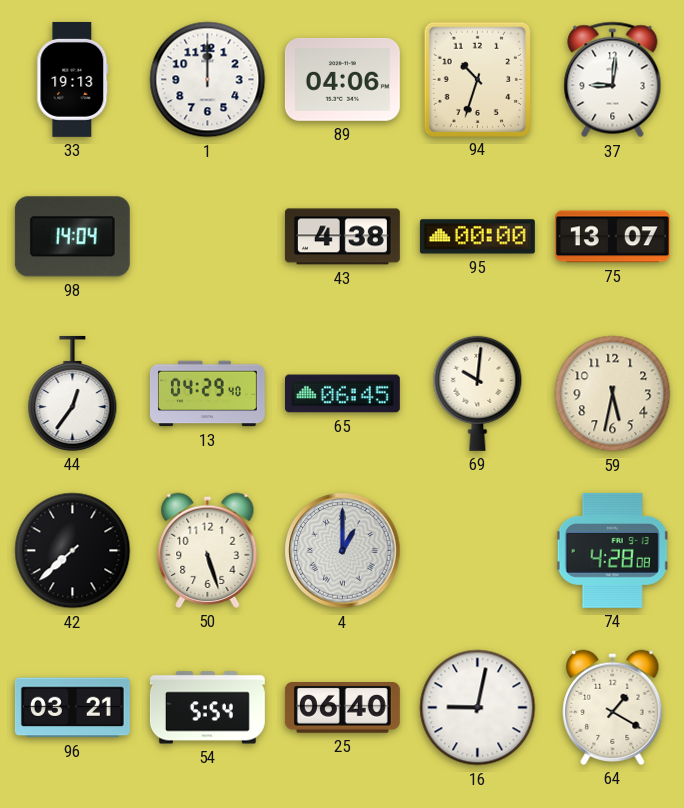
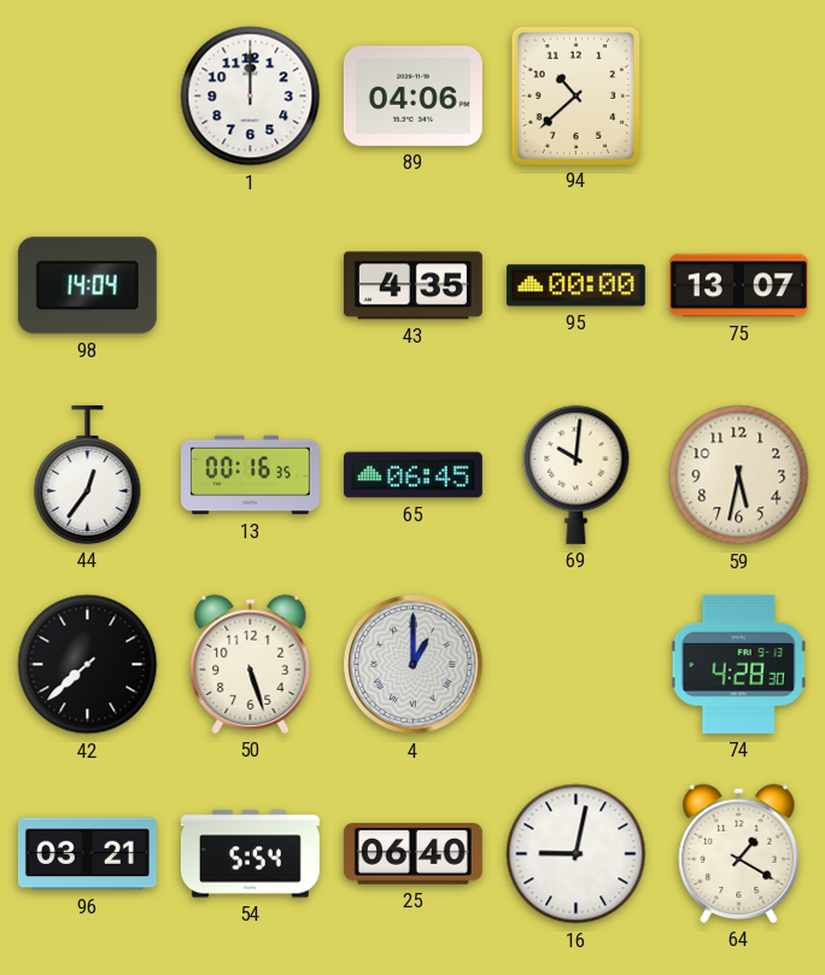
33: 19:13 -> none
94: 10:33 -> 10:38
37: 9:01 -> none
43: 4:38 -> 4:35
13: 04:29 -> 00:16
74: 4:28:08 -> 4:28:30
